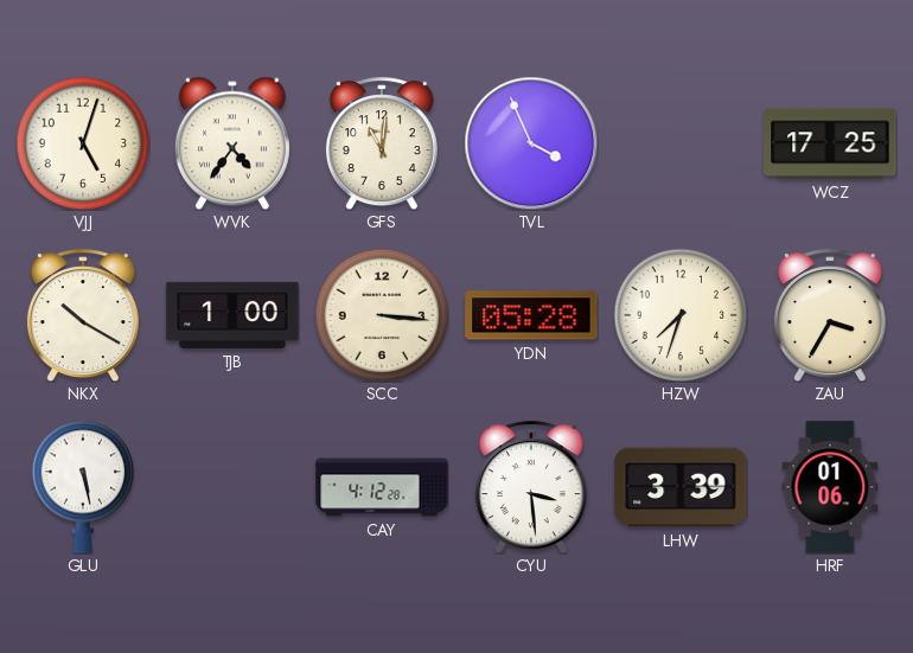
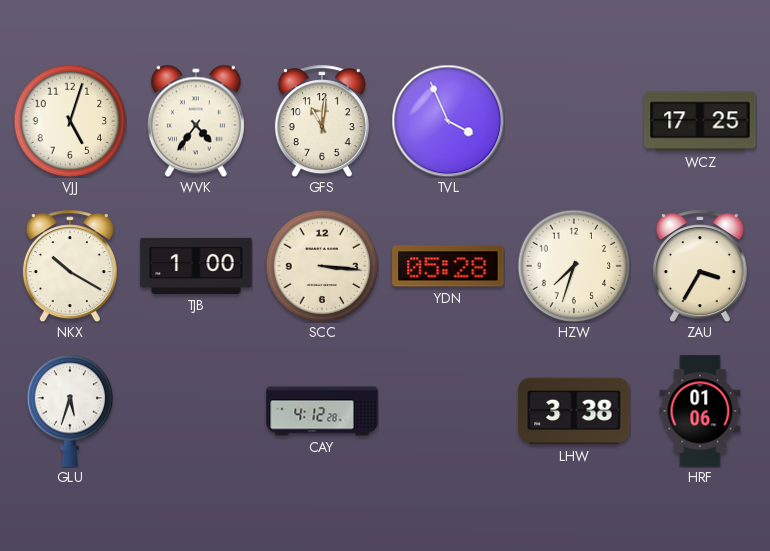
GLU: 5:28 -> 5:33
CYU: 3:29 -> none
LHW: 3:39 -> 3:38
